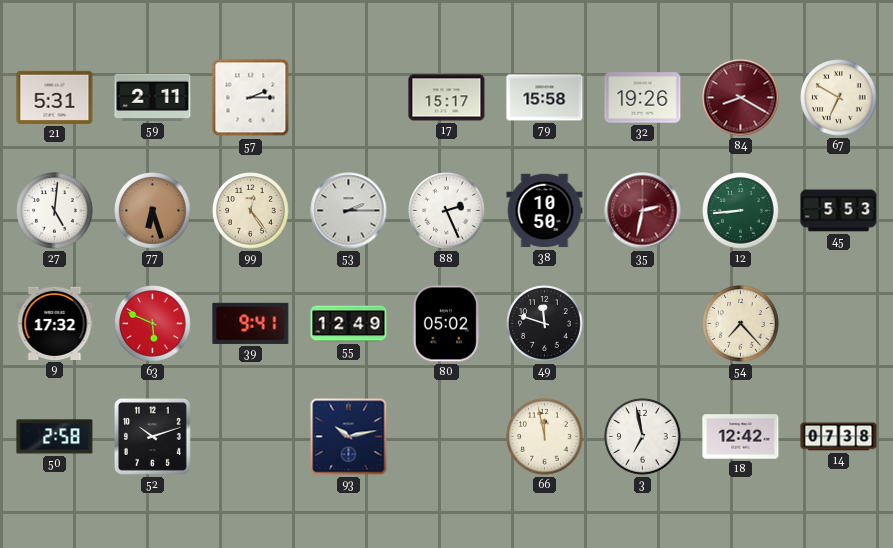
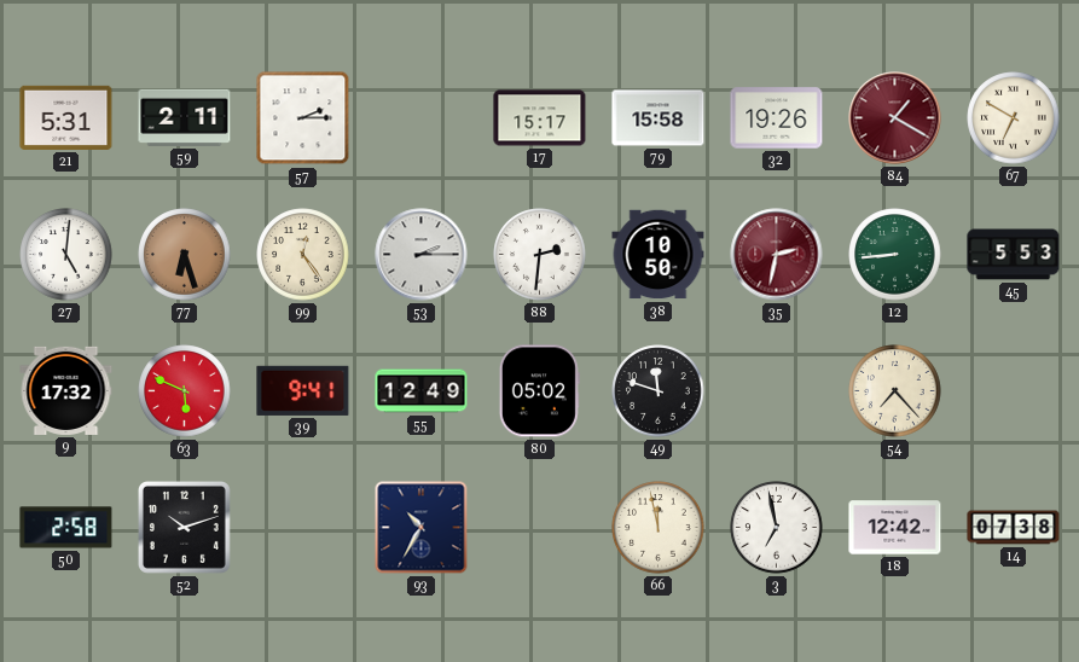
84: 8:20 -> 1:20
88: 2:26 -> 2:31
93: 10:13 -> 10:35
